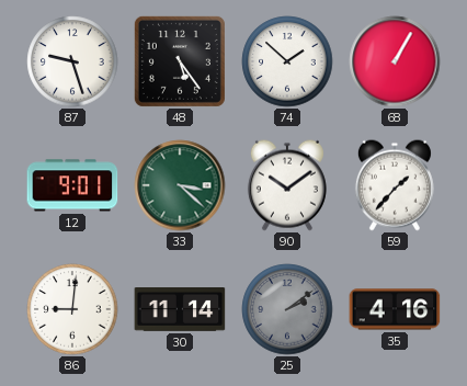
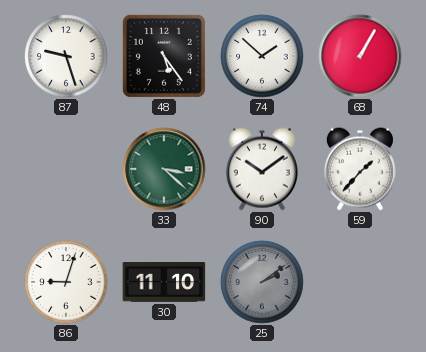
12: 9:01 -> none
86: 9:01 -> 9:03
30: 11:14 -> 11:10
35: 4:16 -> none
